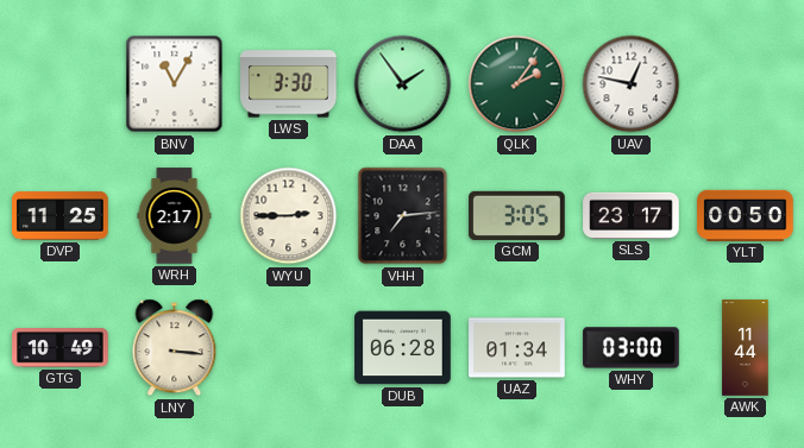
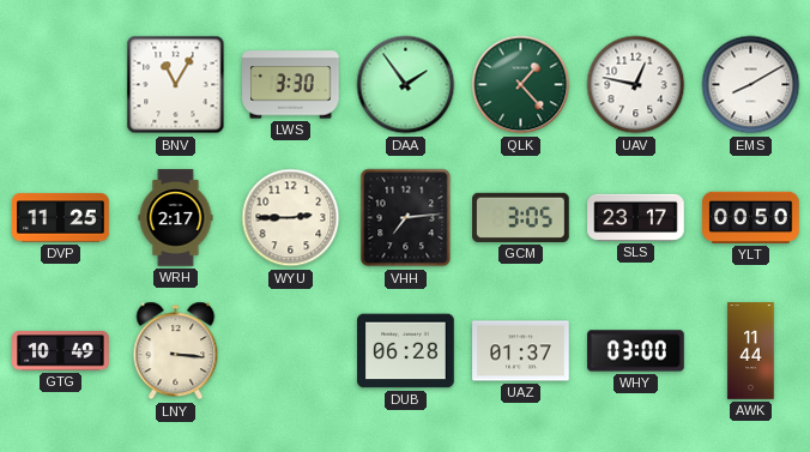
QLK: 2:06 -> 1:23
EMS: none -> 8:10
UAZ: 01:34 -> 01:37
